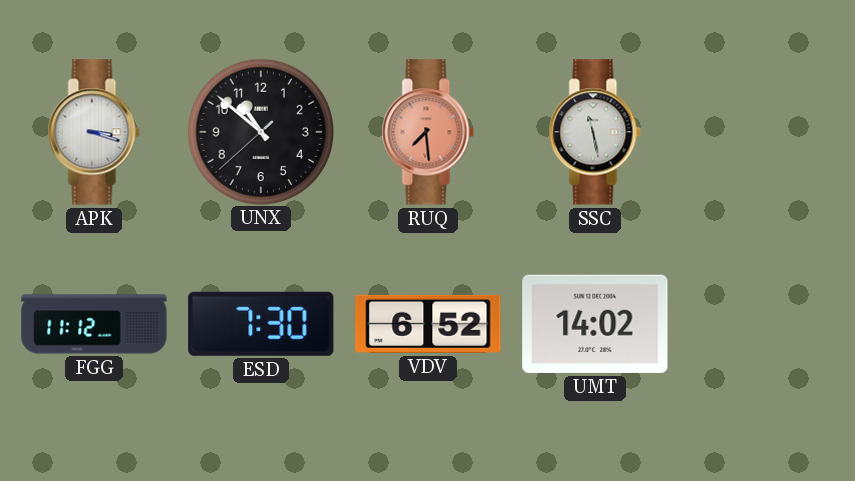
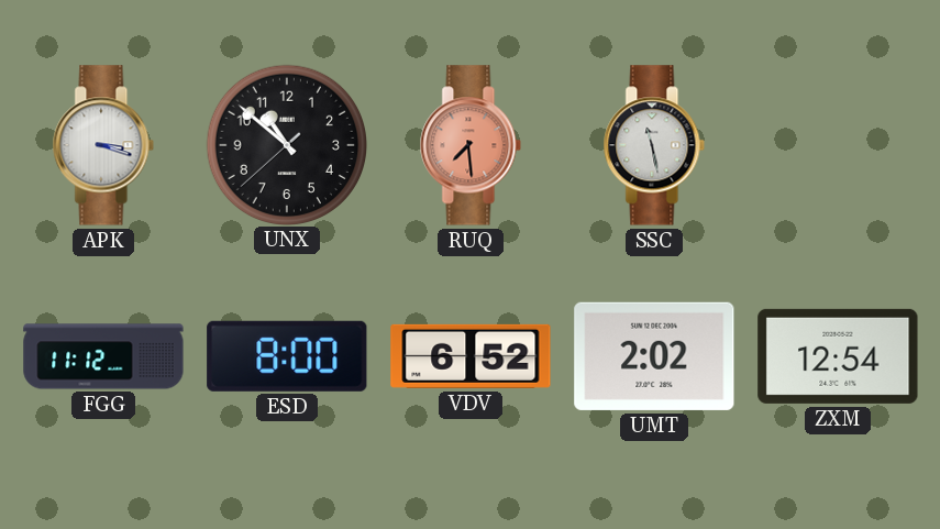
ESD: 7:30 -> 8:00
UMT: 14:02 -> 2:02
ZXM: none -> 12:54
